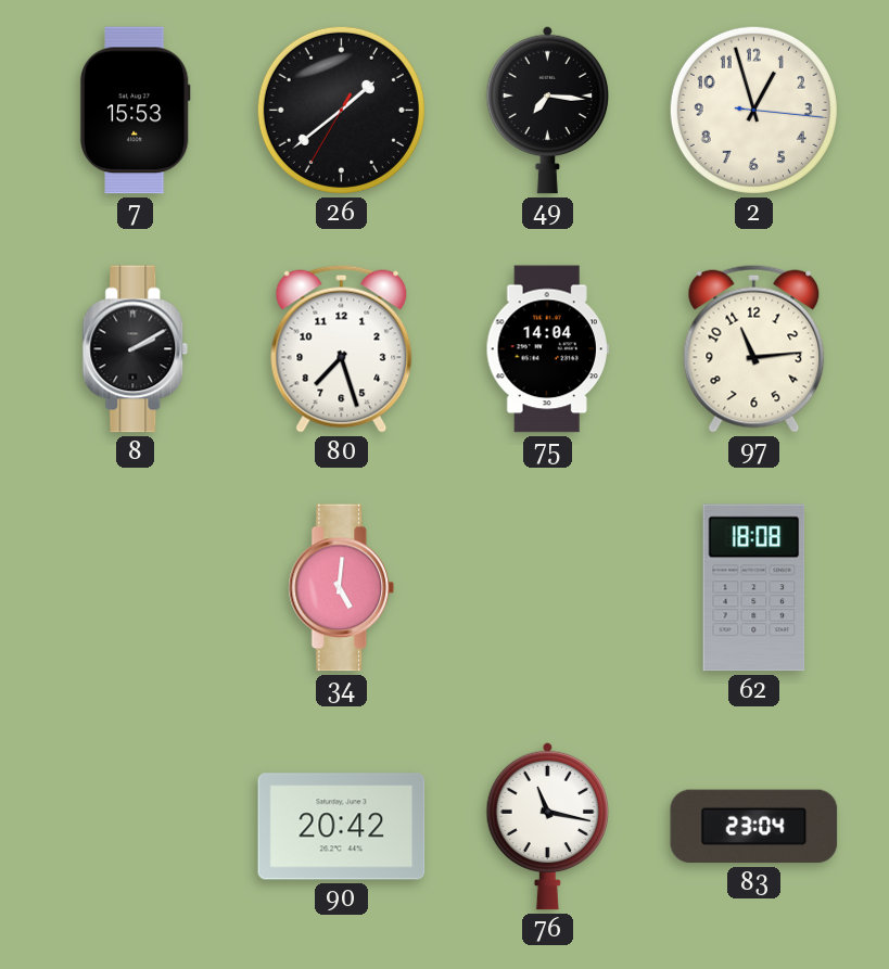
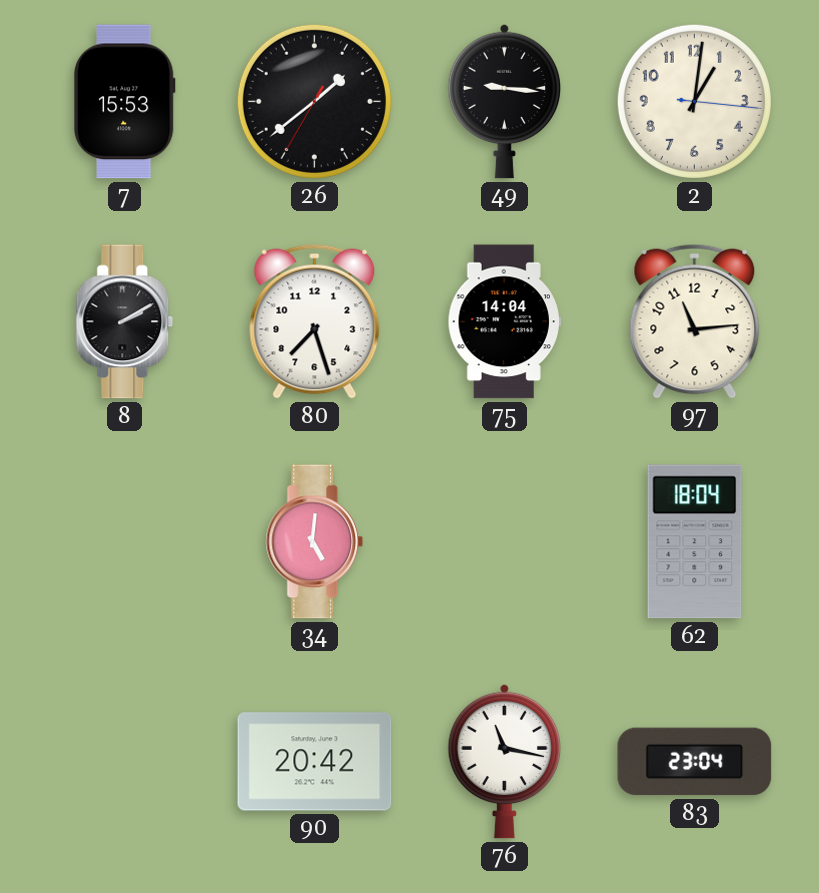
49: 7:16 -> 9:16
2: 12:57 -> 1:01
62: 18:08 -> 18:04
